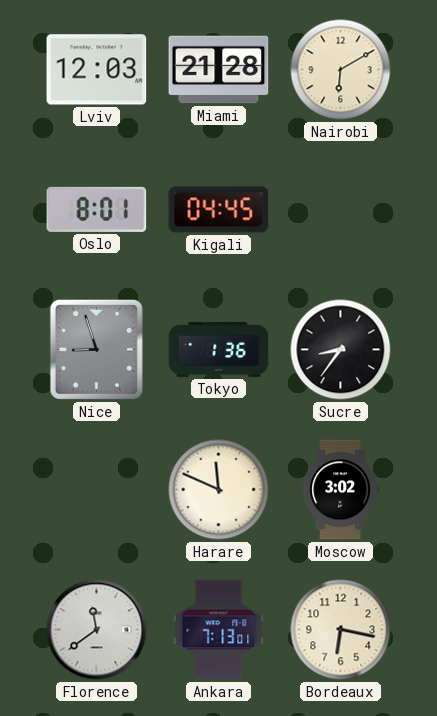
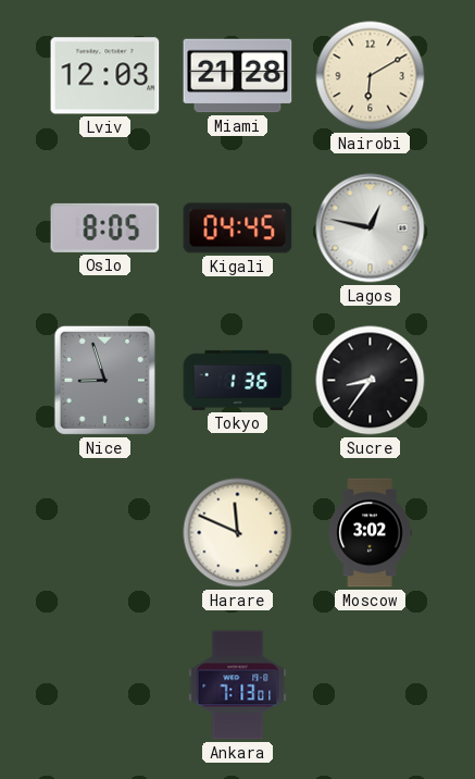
Oslo: 8:01 -> 8:05
Lagos: none -> 12:47
Florence: 11:39 -> none
Bordeaux: 6:17 -> none
